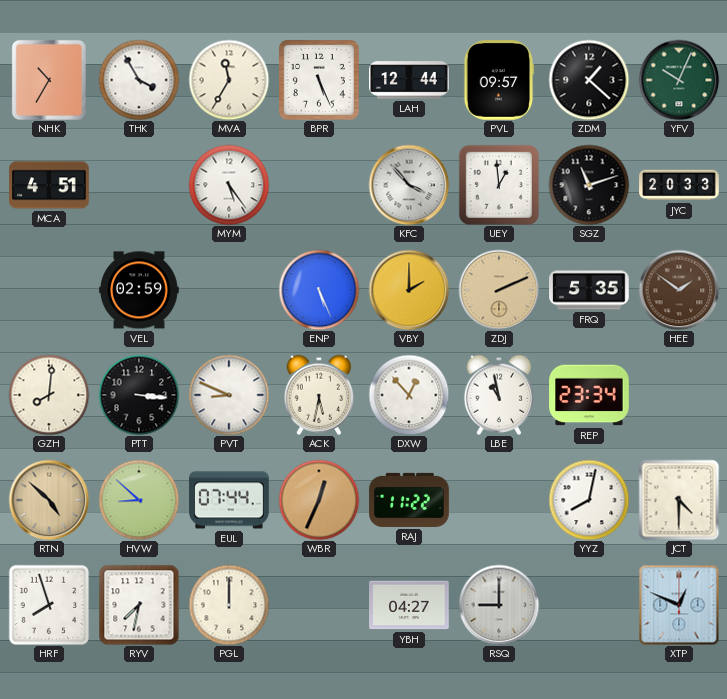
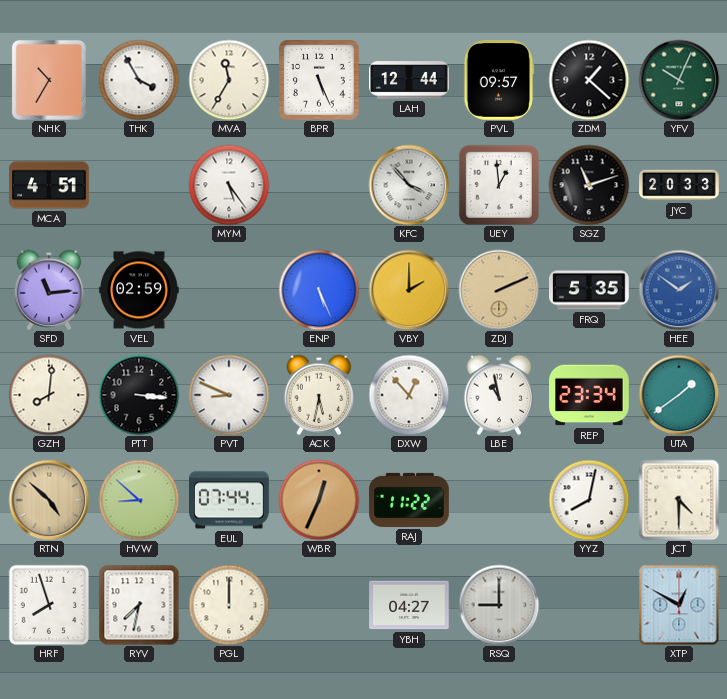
SFD: none -> 11:14
HEE dial: brown -> blue
UTA: none -> 1:39
XTP: 12:49 -> 12:50
